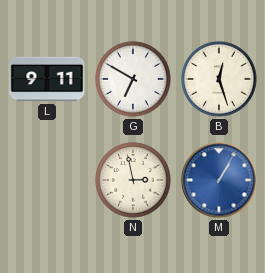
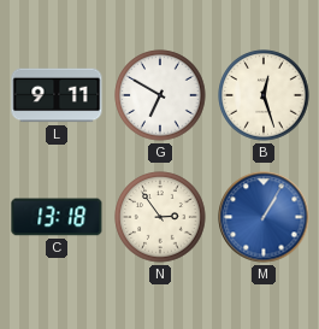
C: none -> 13:18
N: 2:58 -> 2:54
